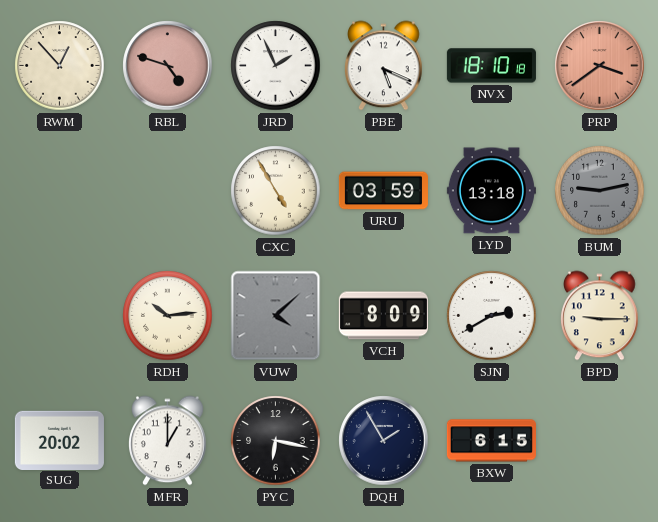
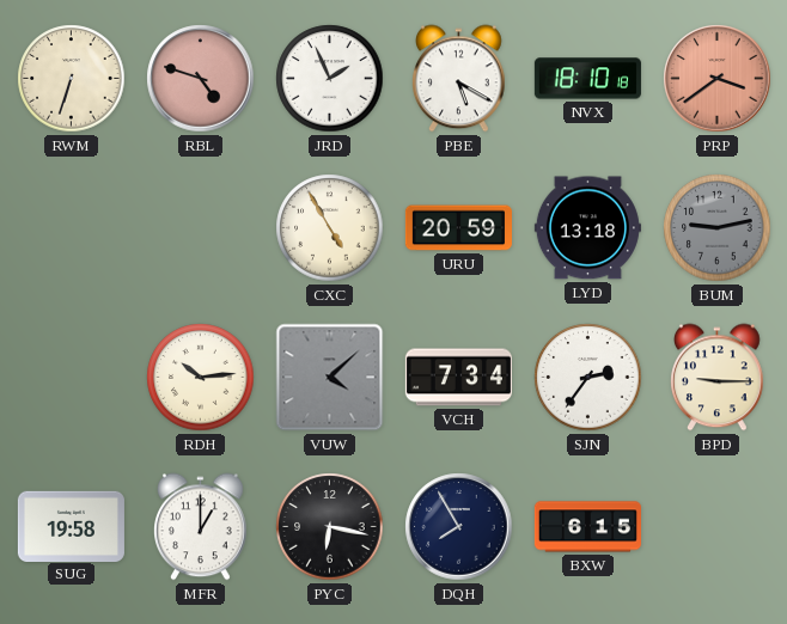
RWM: 12:53 -> 6:33
PBE: 5:19 -> 5:20
URU: 03:59 -> 20:59
VCH: 8:09 -> 7:34
SJN: 2:40 -> 2:36
SUG: 20:02 -> 19:58
DQH: 1:55 -> 7:55
